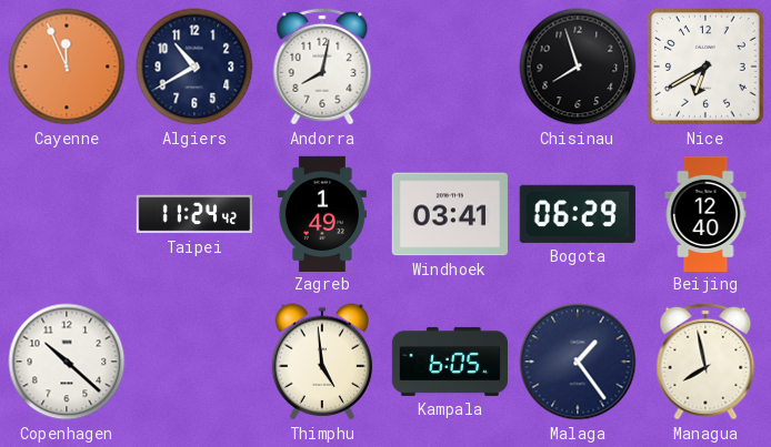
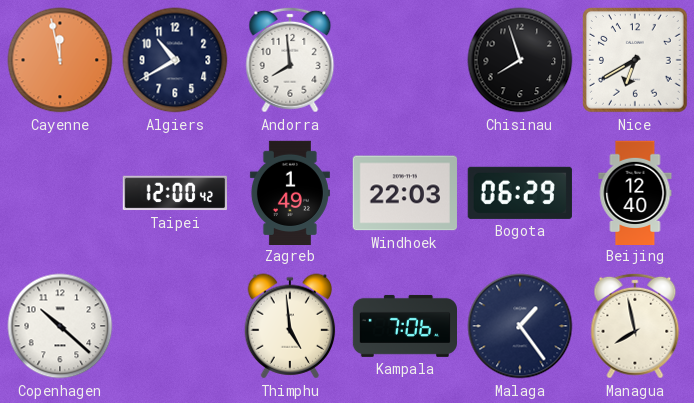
Cayenne: 11:56 -> 11:58
Andorra: 8:02 -> 7:59
Taipei: 11:24 -> 12:00
Windhoek: 03:41 -> 22:03
Kampala: 6:05 -> 7:06
